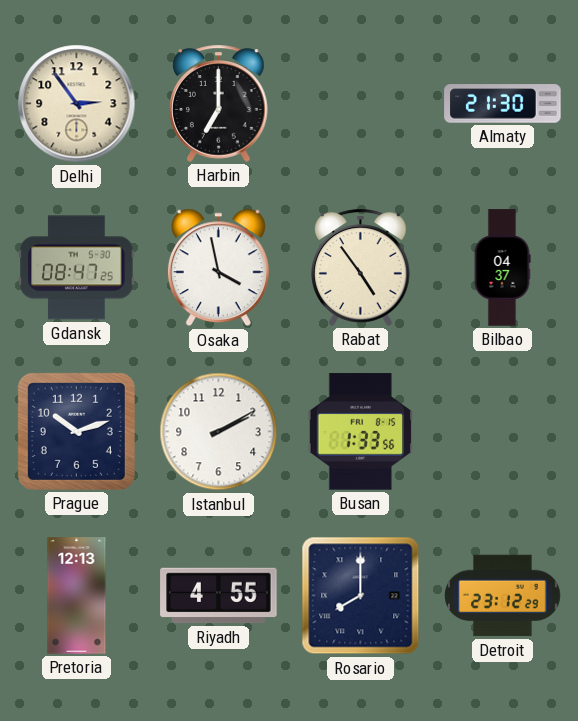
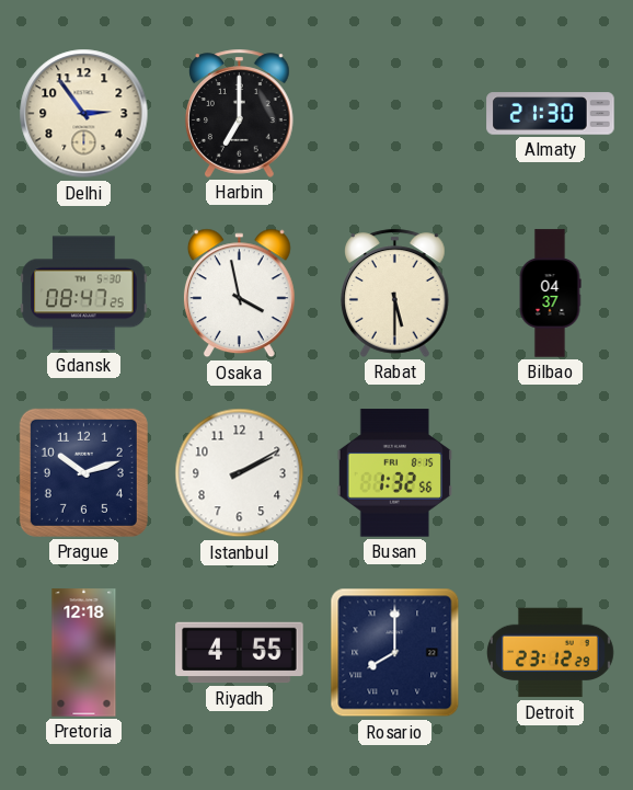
Rabat: 4:54 -> 5:30
Busan: 1:33 -> 1:32
Pretoria: 12:13 -> 12:18
